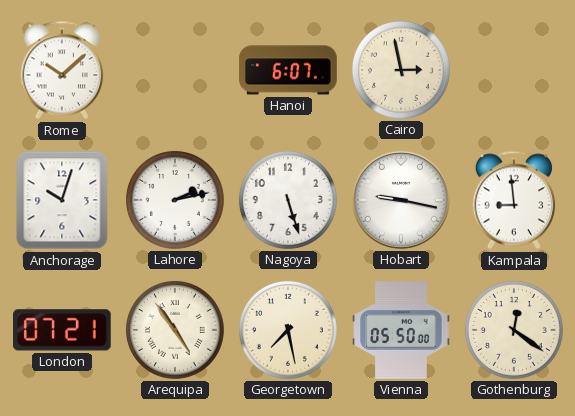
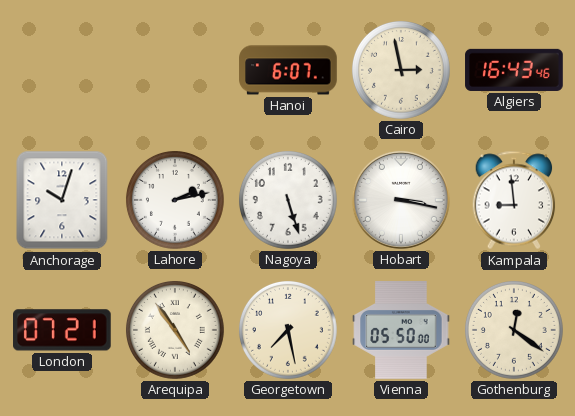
Rome: 10:08 -> none
Algiers: none -> 16:43
Hobart: 9:17 -> 3:17
